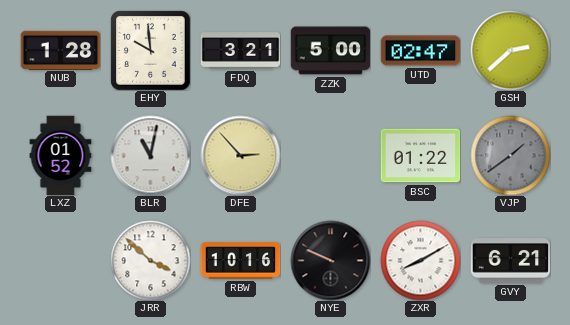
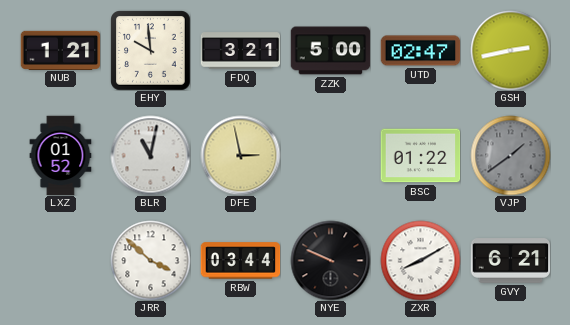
NUB: 1:28 -> 1:21
GSH: 2:38 -> 2:43
DFE: 2:53 -> 2:58
RBW: 10:16 -> 03:44
